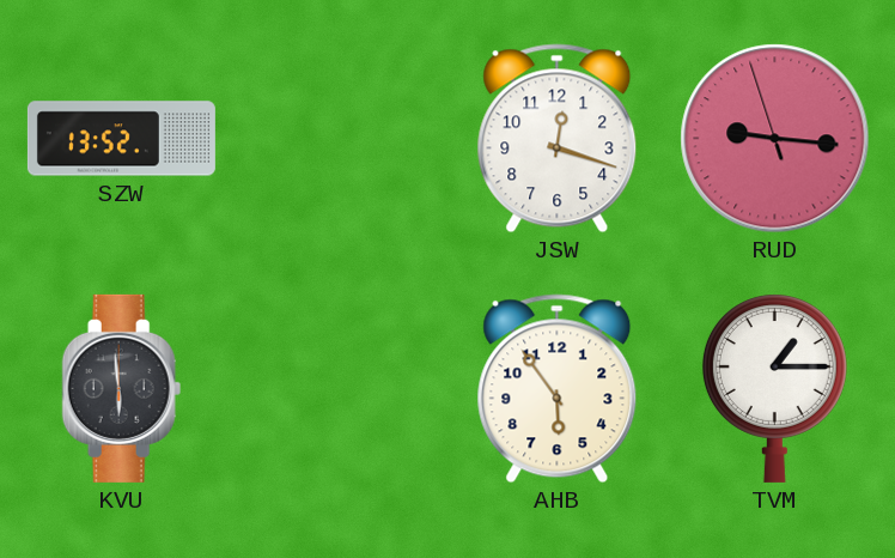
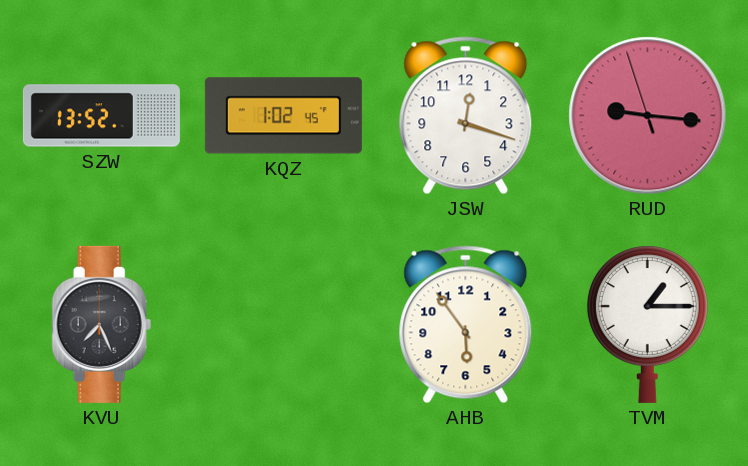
KQZ: none -> 1:02
KVU: 5:59 -> 7:26
